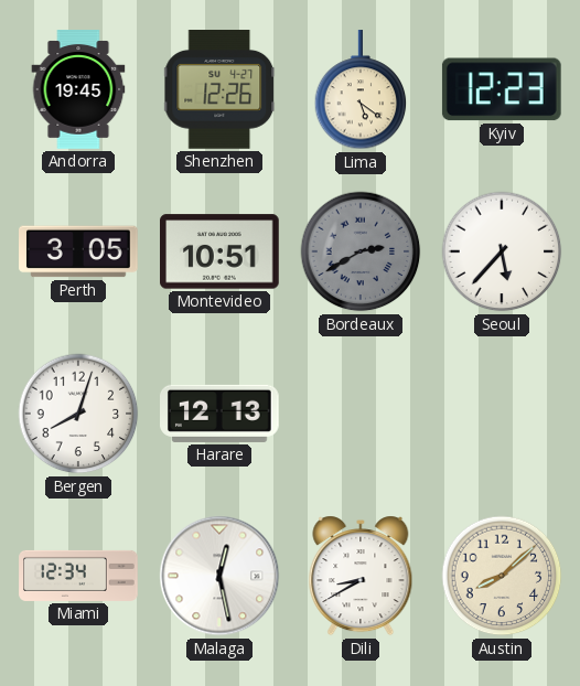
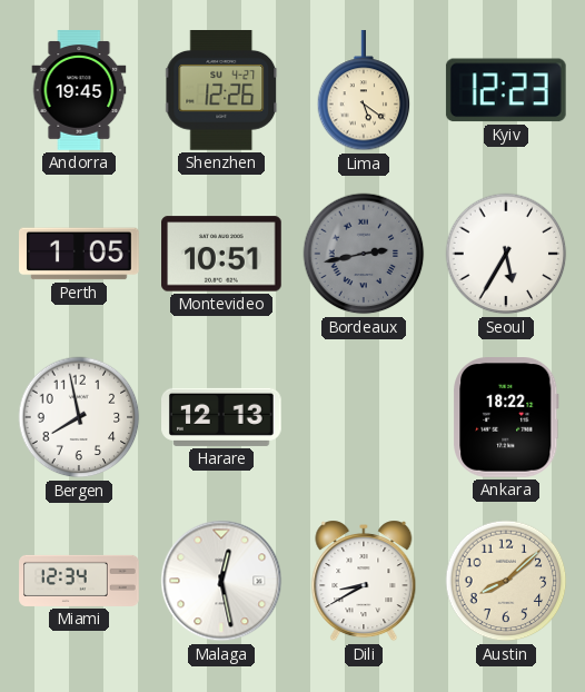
Perth: 3:05 -> 1:05
Bordeaux: 2:40 -> 2:43
Seoul: 5:37 -> 5:35
Bergen: 8:03 -> 7:58
Ankara: none -> 18:22
